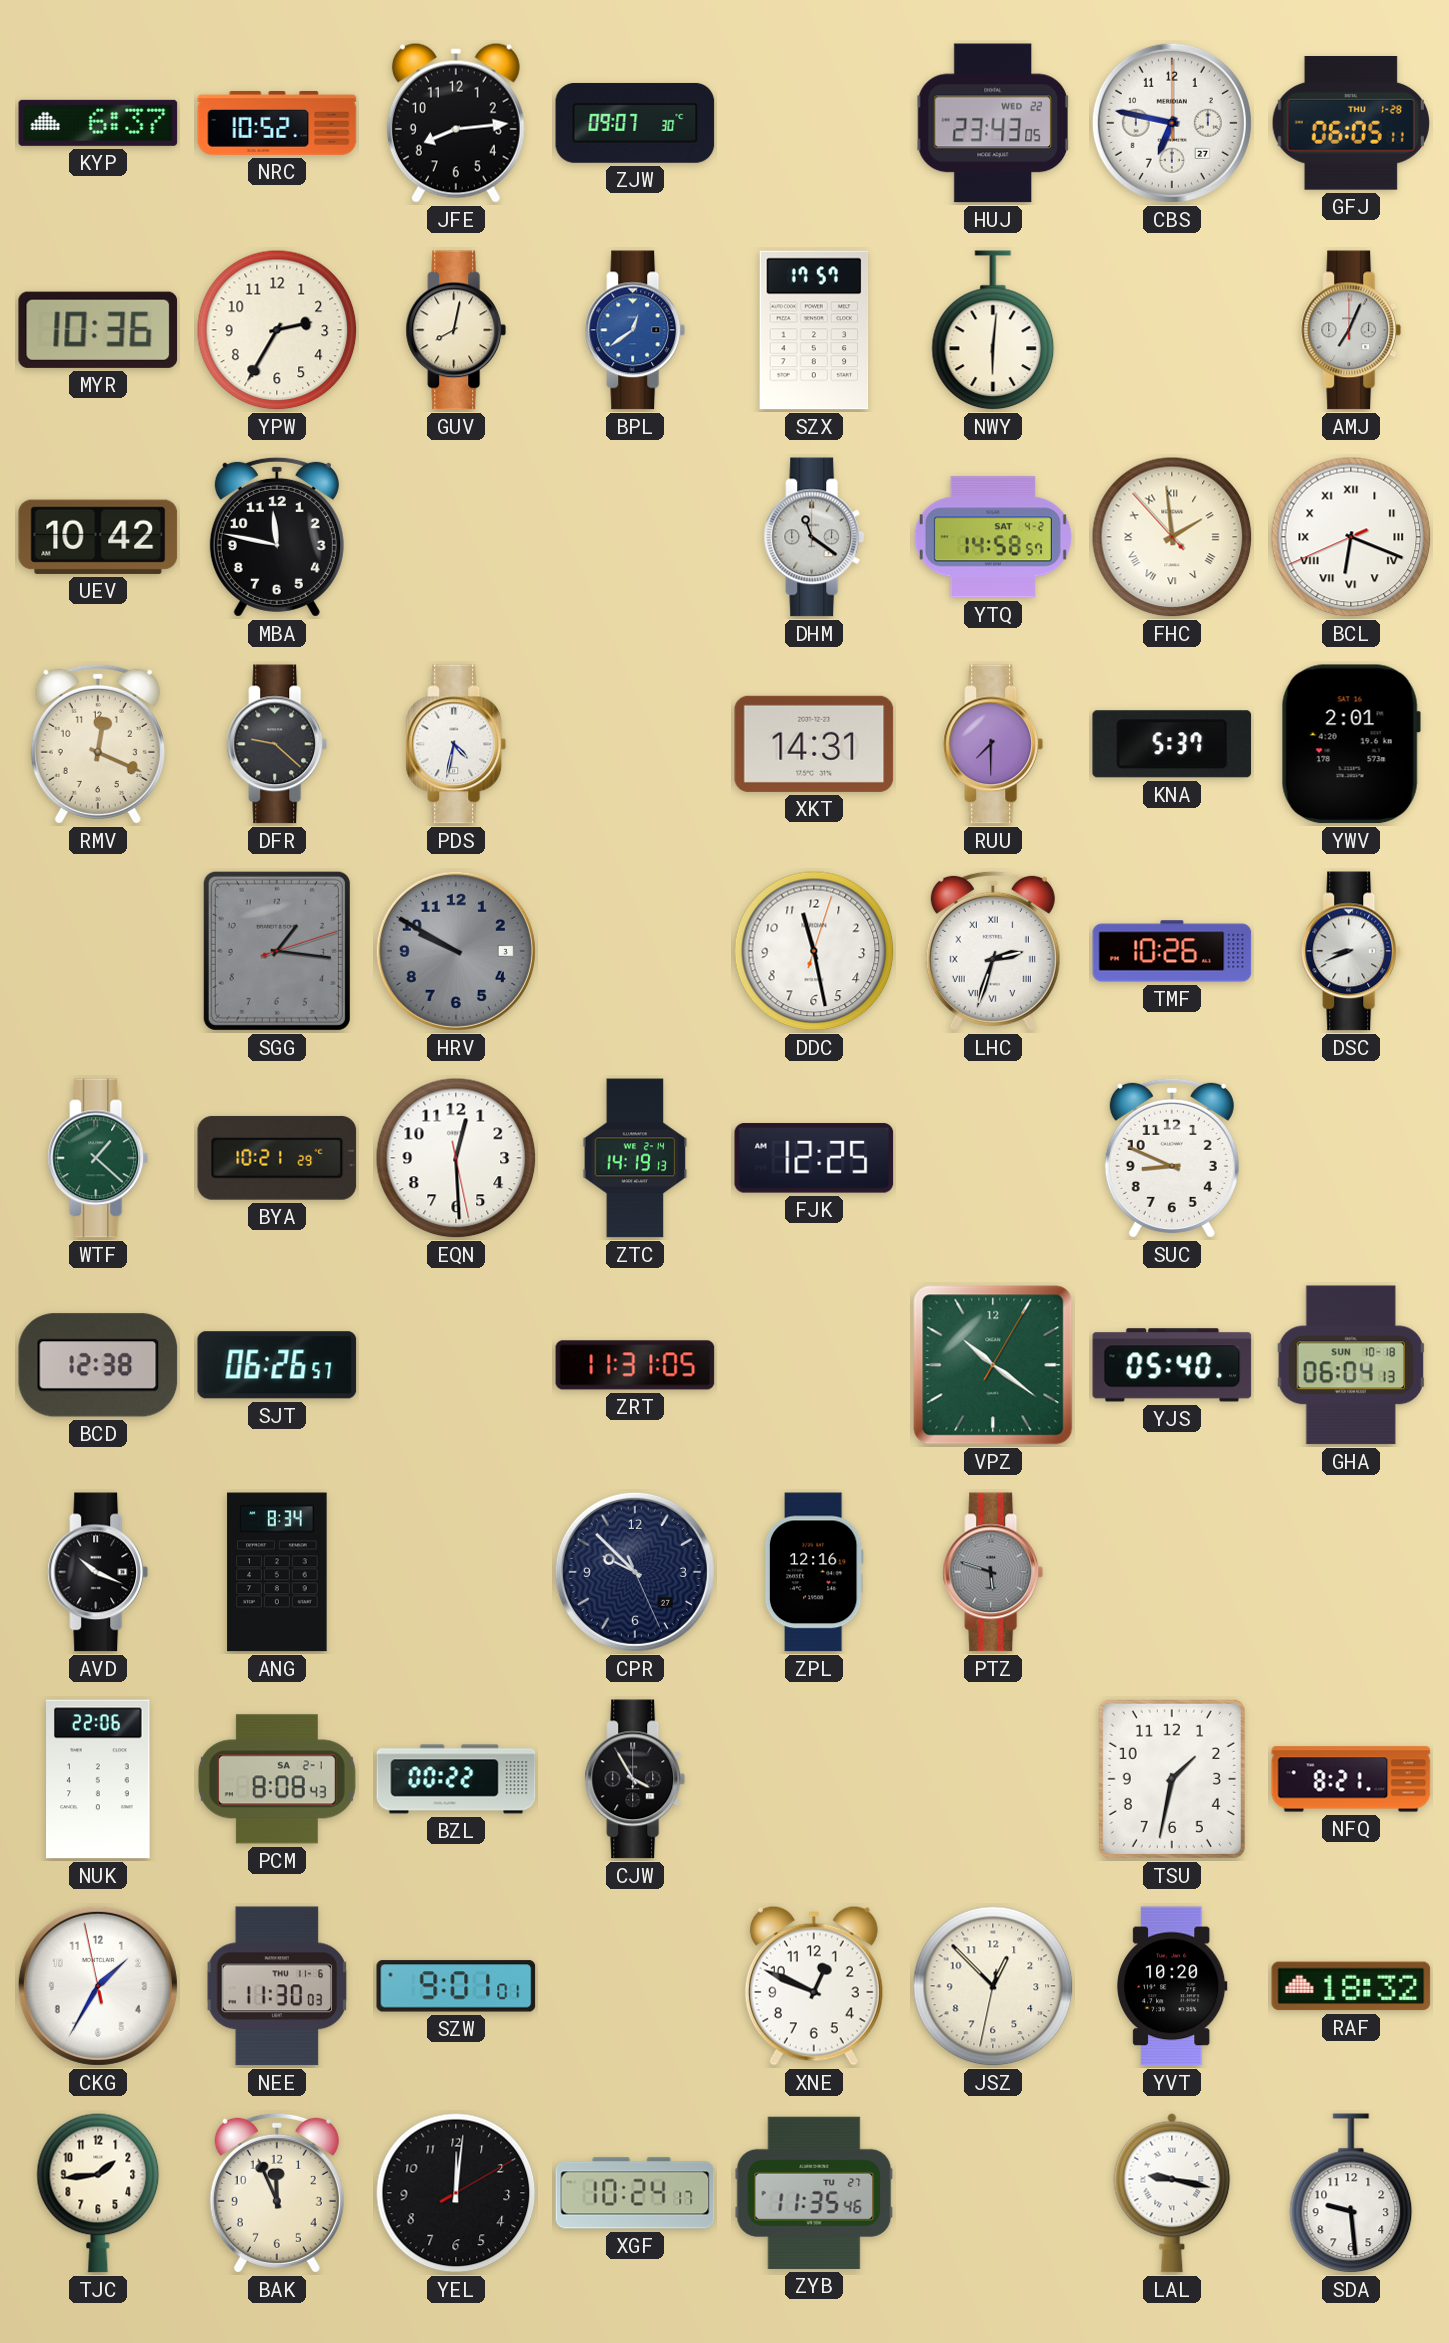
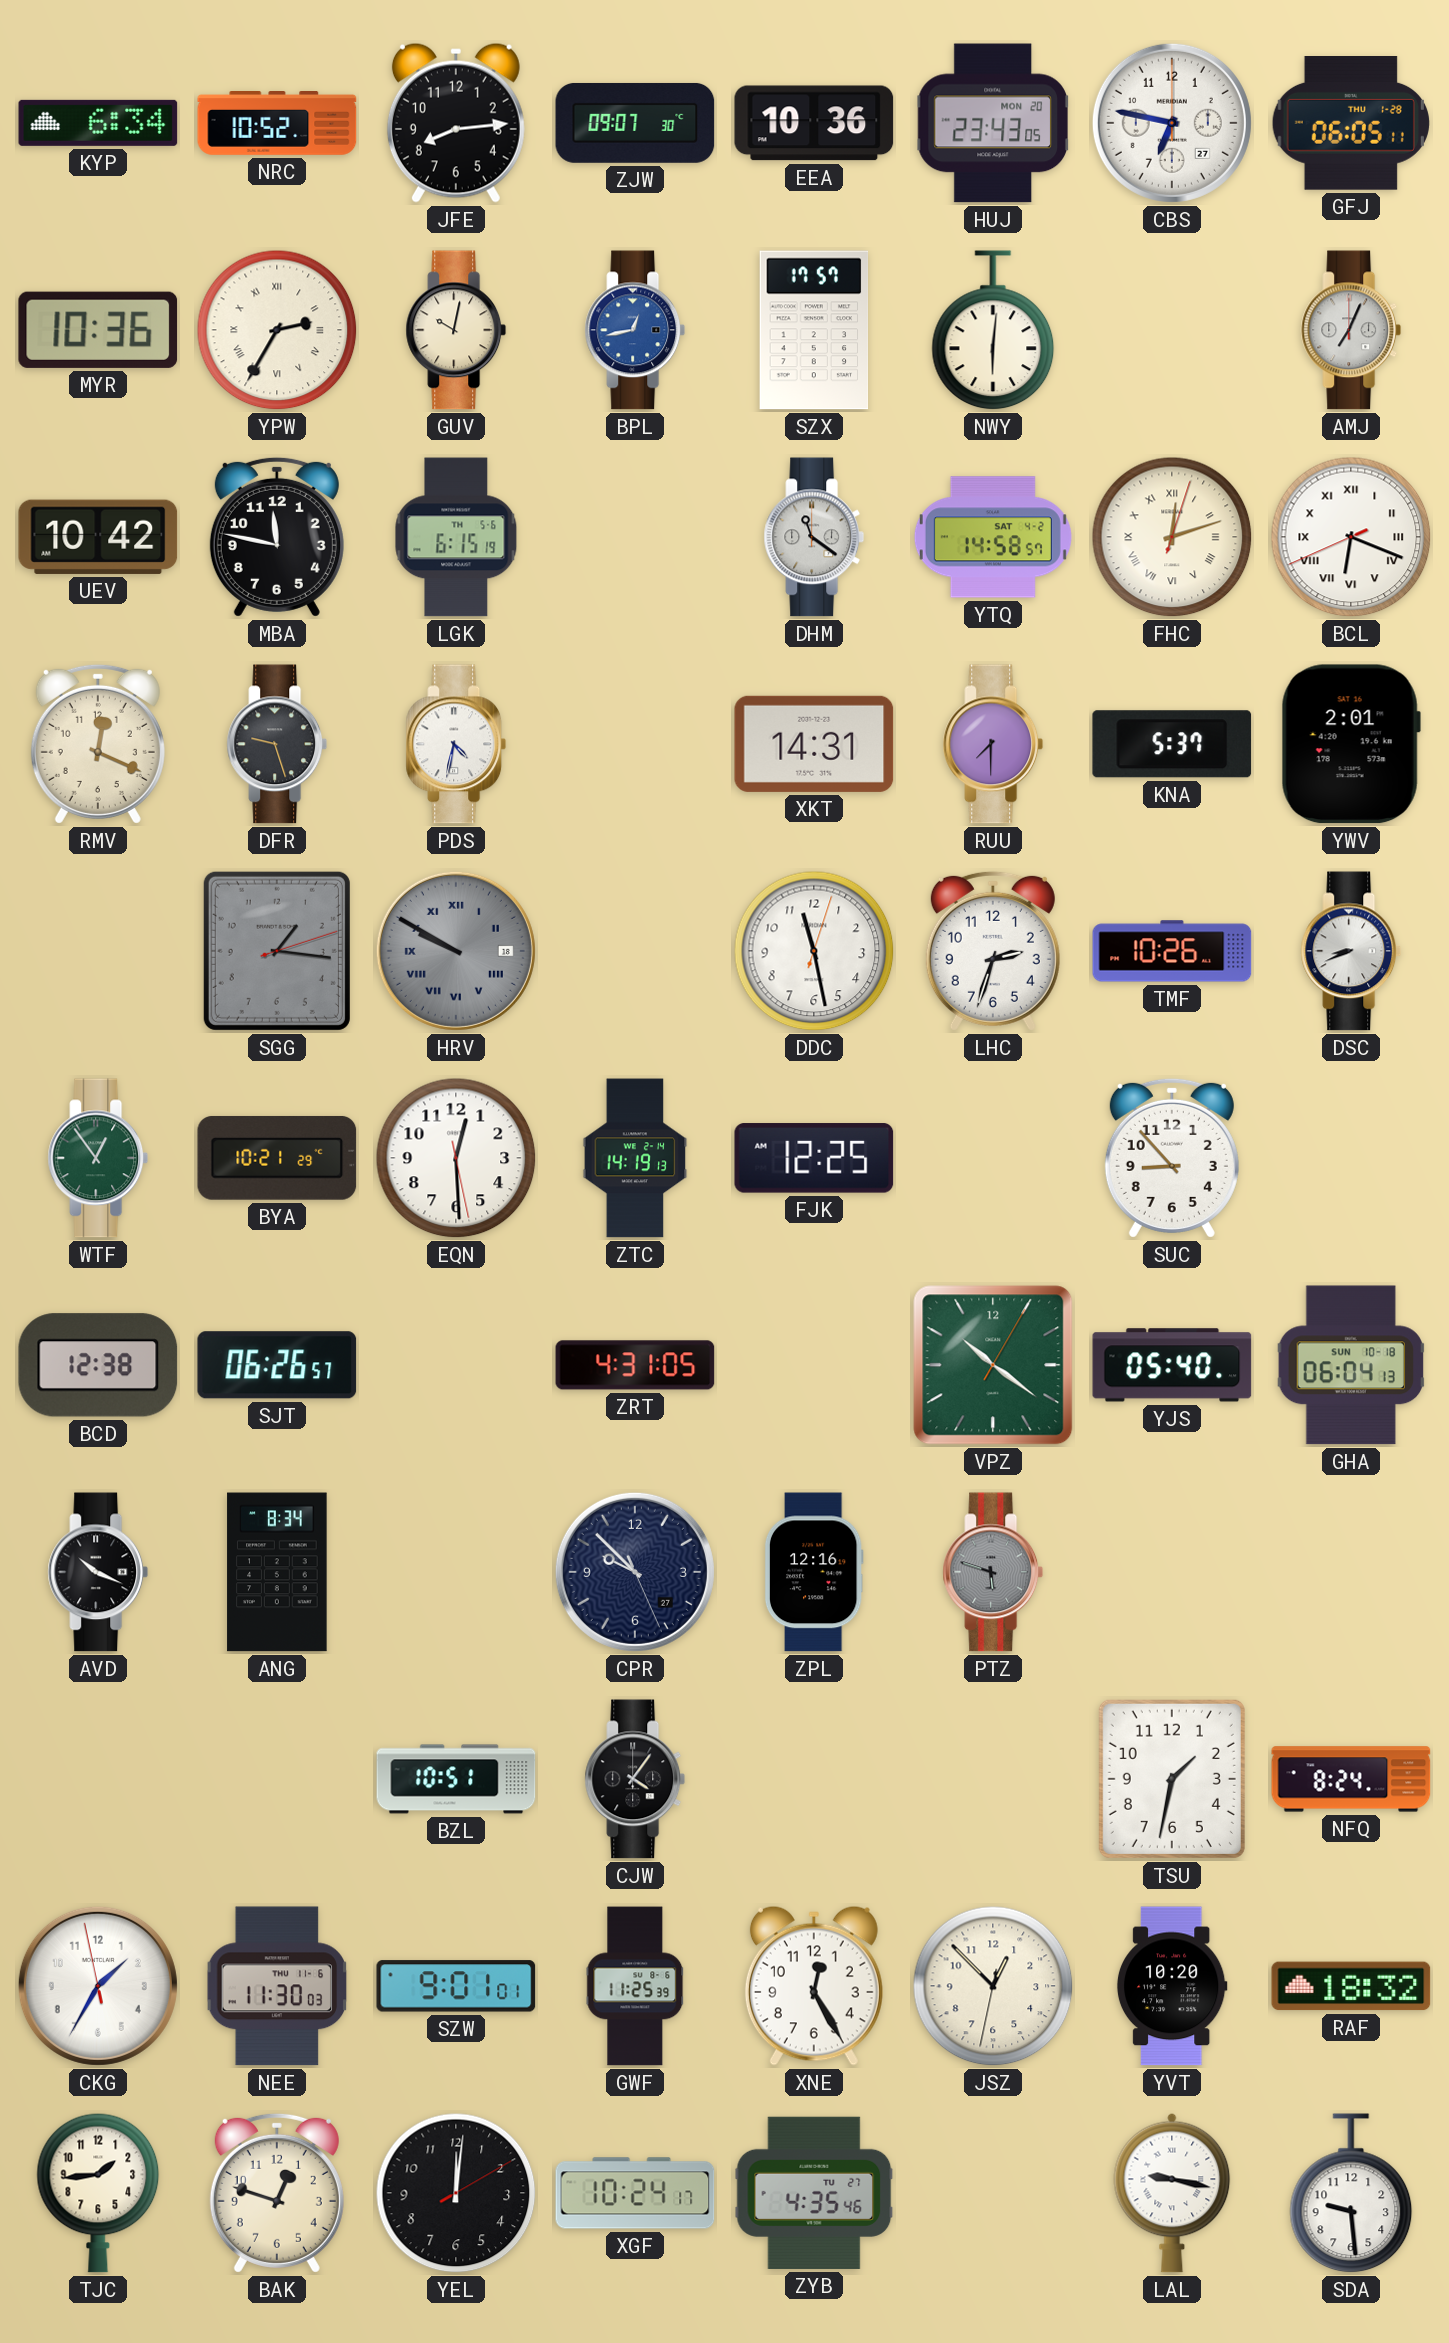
KYP: 6:37 -> 6:34
EEA: none -> 10:36
HUJ date: WED 22 -> MON 20
YPW numerals: Arabic -> Roman
GUV: 8:02 -> 10:02
BPL: 12:39 -> 12:43
LGK: none -> 6:15
FHC: 1:58 -> 12:12
DFR: 9:22 -> 9:27
HRV date: 3 -> 18
HRV numerals: Arabic -> Roman
LHC numerals: Roman -> Arabic
WTF: 1:22 -> 12:54
SUC: 8:49 -> 8:53
ZRT: 11:31 -> 4:31
NUK: 22:06 -> none
PCM: 8:08 -> none
BZL: 00:22 -> 10:51
CJW: 3:55 -> 4:06
NFQ: 8:21 -> 8:24
GWF: none -> 11:25
XNE: 12:49 -> 12:25
BAK: 11:56 -> 12:48
ZYB: 11:35 -> 4:35
